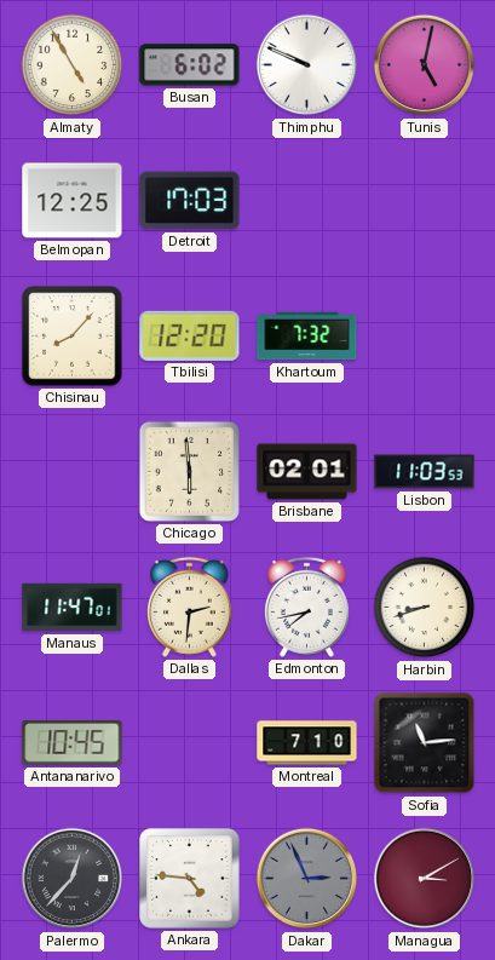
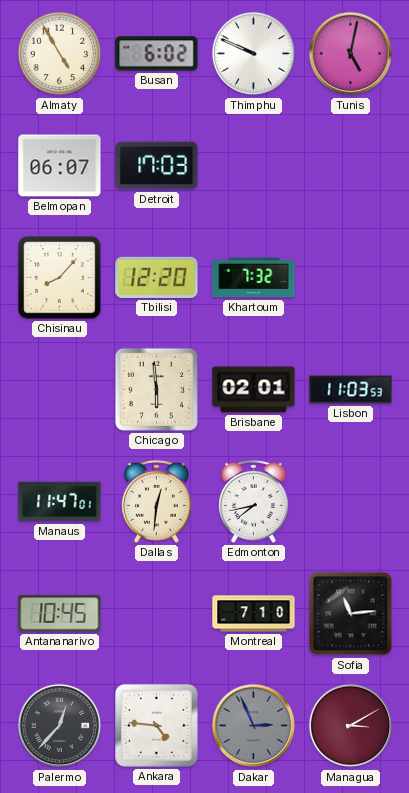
Belmopan: 12:25 -> 06:07
Dallas: 2:31 -> 12:31
Harbin: 8:42 -> none
